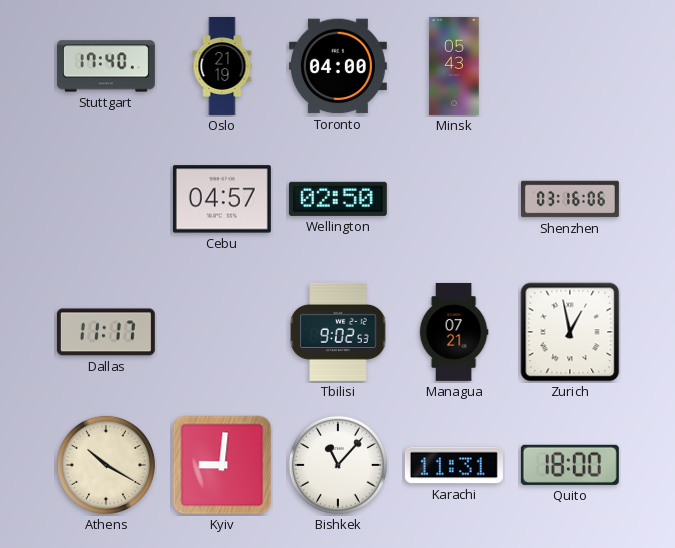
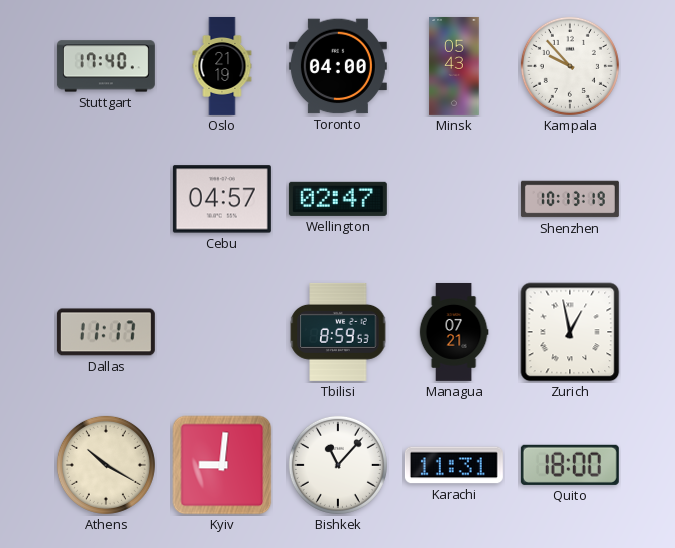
Kampala: none -> 9:53
Wellington: 02:50 -> 02:47
Shenzhen: 03:16 -> 10:13
Tbilisi: 9:02 -> 8:59
